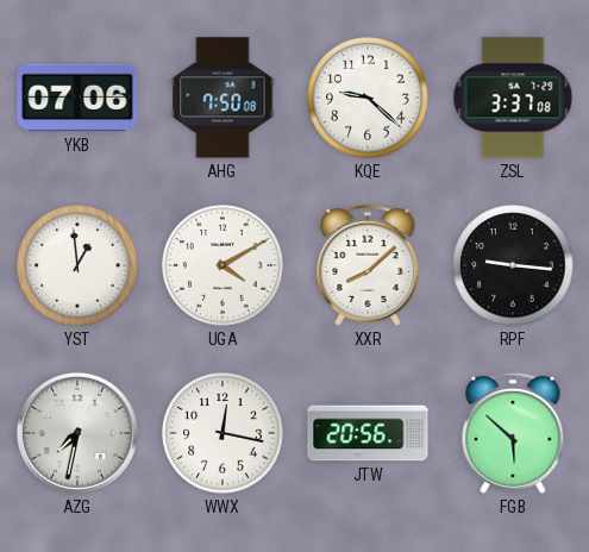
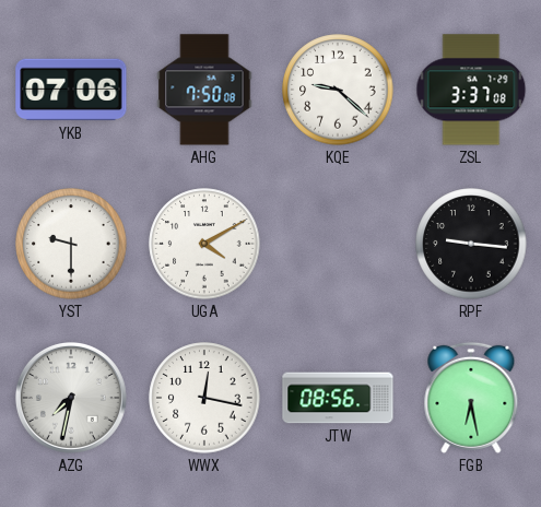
YST: 12:59 -> 9:30
XXR: 8:08 -> none
JTW: 20:56 -> 08:56
FGB: 5:52 -> 6:28
